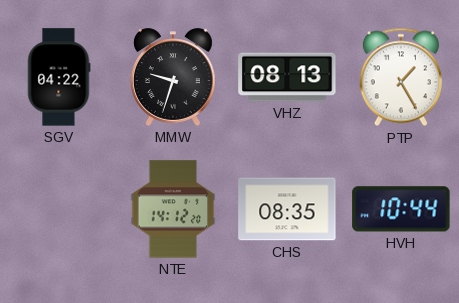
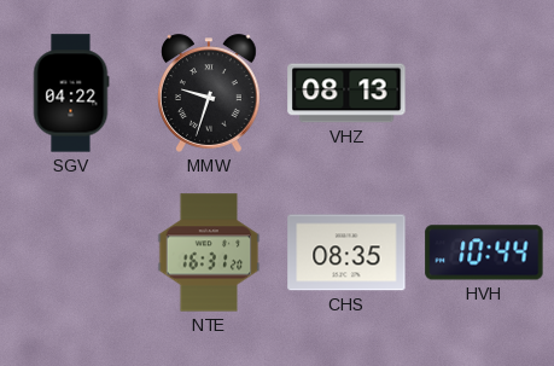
PTP: 1:25 -> none
NTE: 14:12 -> 16:31
